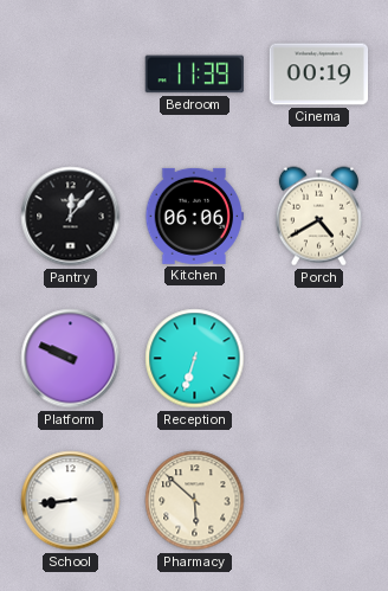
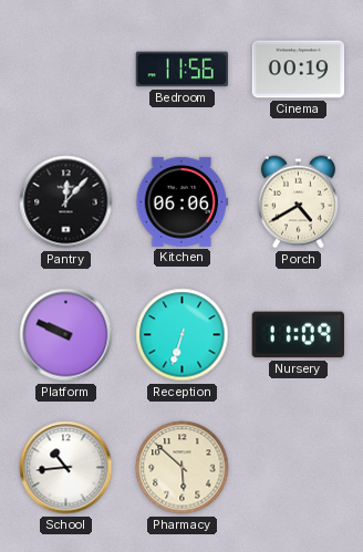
Bedroom: 11:39 -> 11:56
Nursery: none -> 11:09
School: 8:44 -> 10:44
